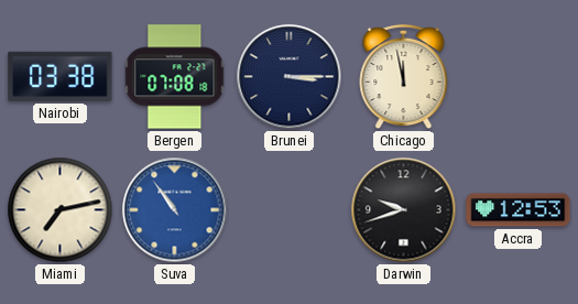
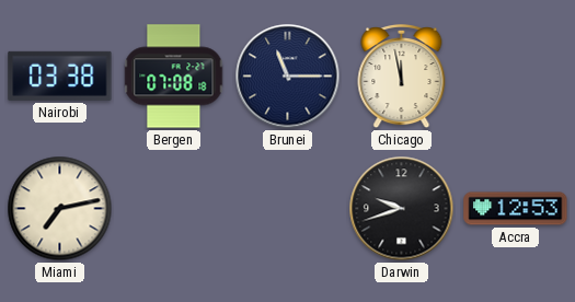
Brunei: 3:15 -> 11:15
Suva: 10:54 -> none
